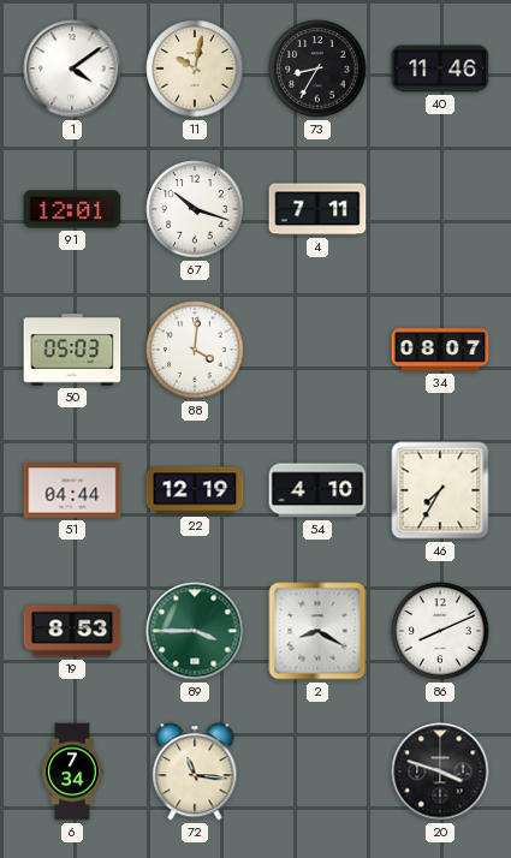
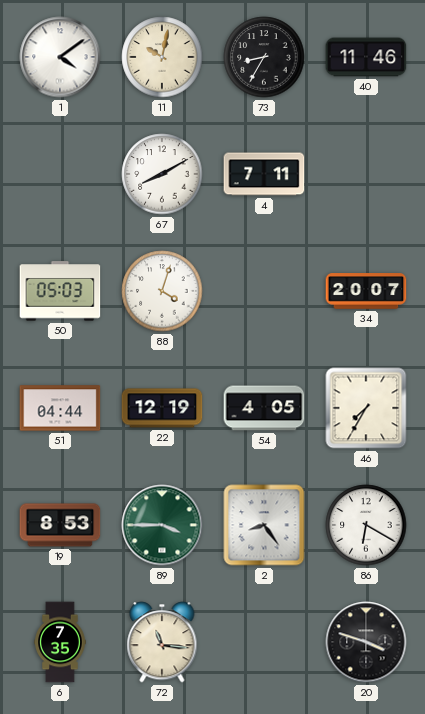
91: 12:01 -> none
67: 10:18 -> 8:10
88: 4:01 -> 4:03
34: 08:07 -> 20:07
54: 4:10 -> 4:05
2: 8:20 -> 8:24
86: 8:11 -> 6:20
6: 7:34 -> 7:35
